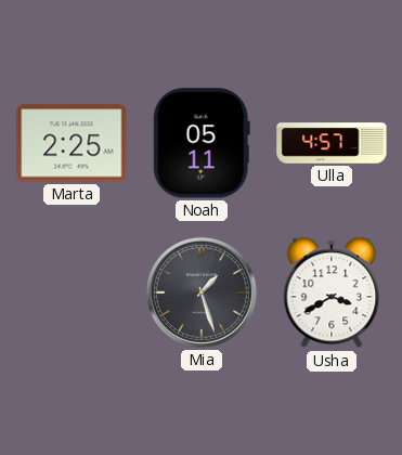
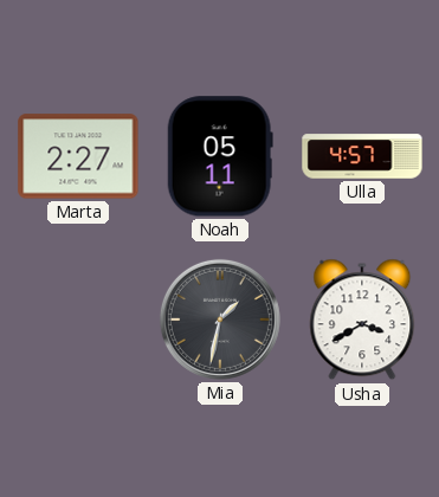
Marta: 2:25 -> 2:27
Mia: 1:27 -> 1:32
